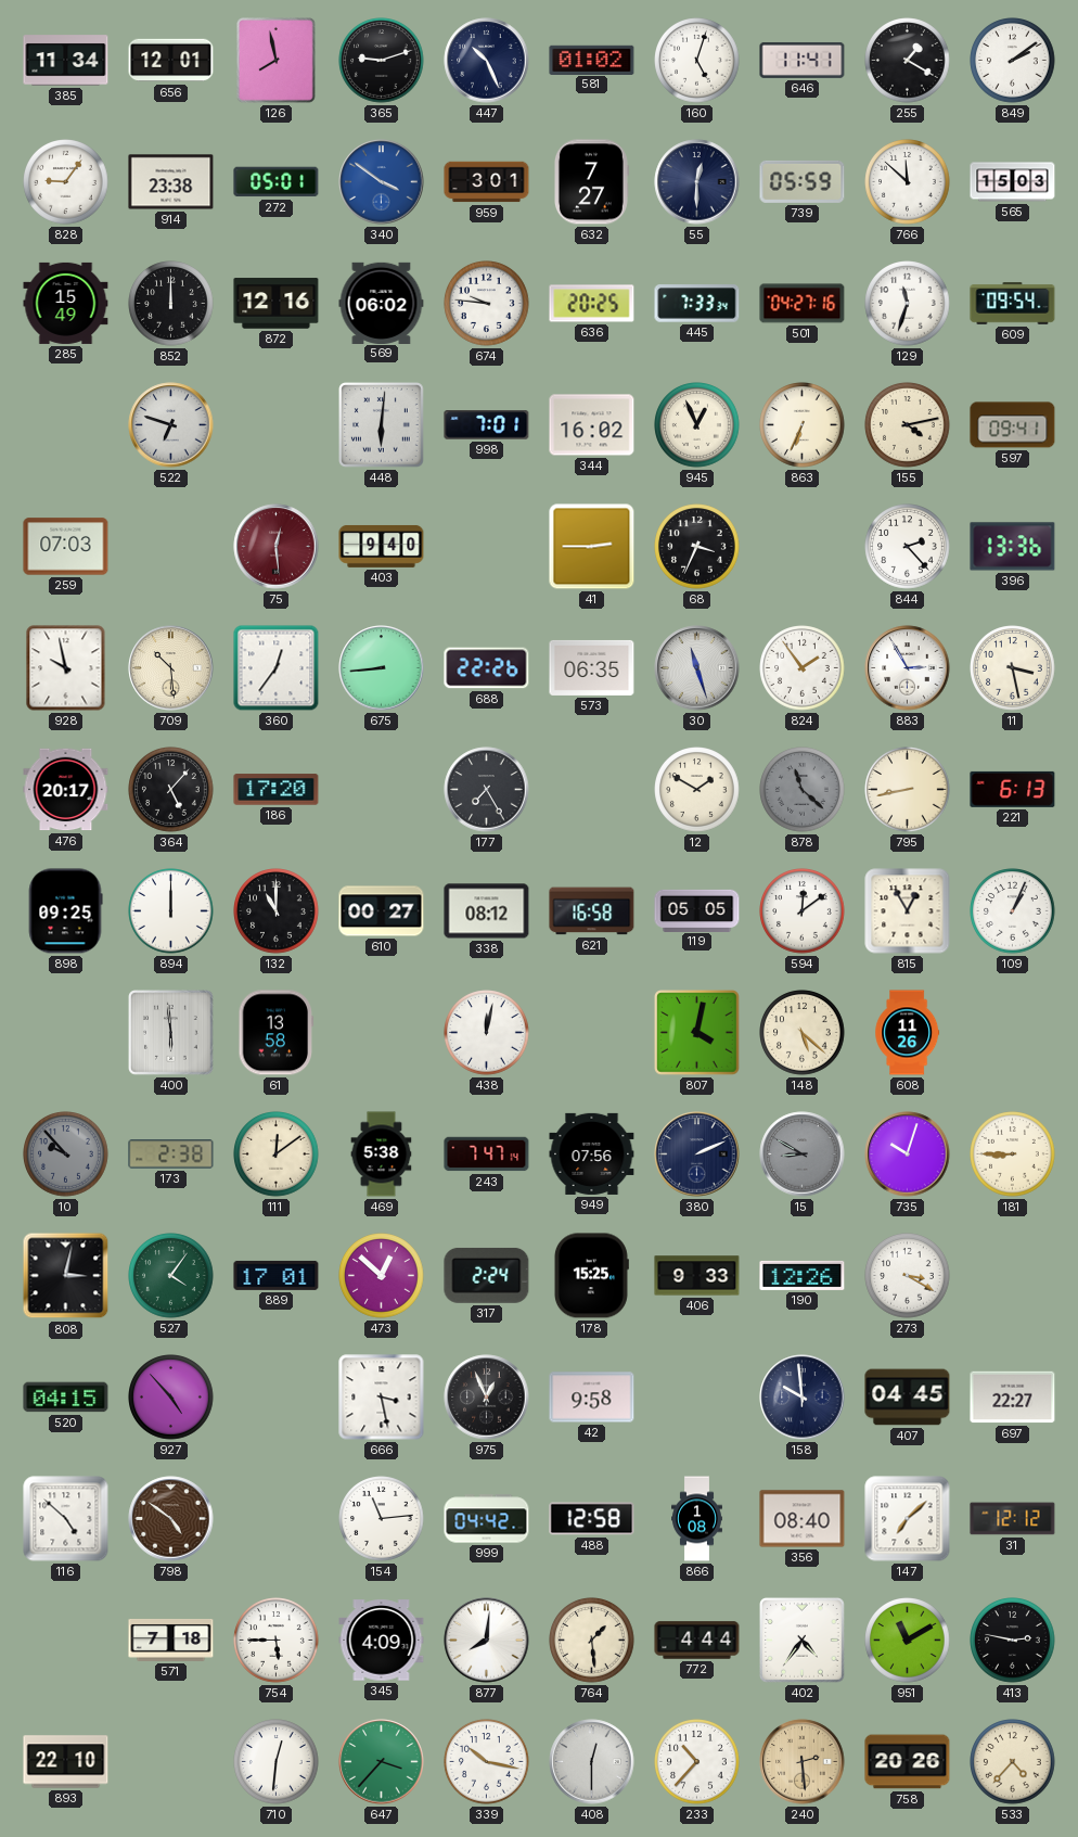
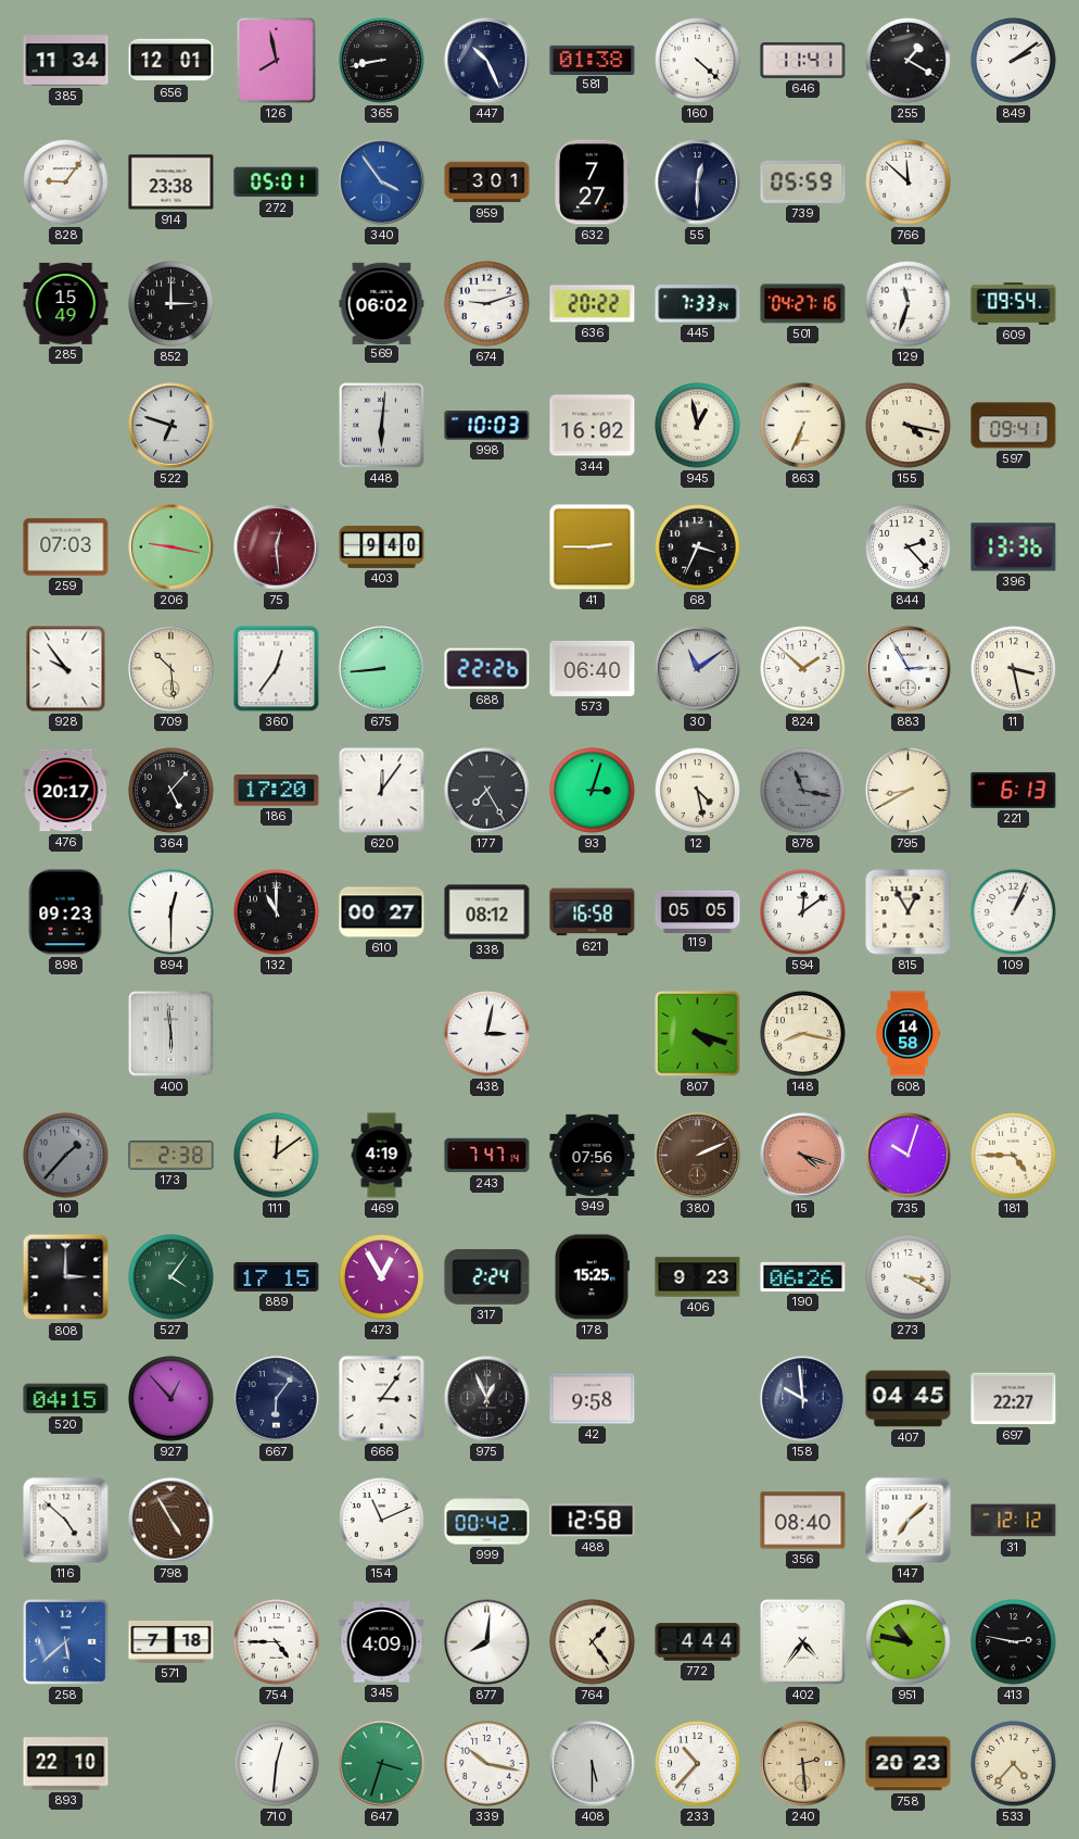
365: 9:12 -> 8:43
581: 01:02 -> 01:38
160: 5:03 -> 4:22
340: 3:51 -> 3:54
565: 15:03 -> none
852: 12:00 -> 3:00
872: 12:16 -> none
674: 9:46 -> 9:12
636: 20:25 -> 20:22
998: 7:01 -> 10:03
945: 12:56 -> 12:58
155: 4:13 -> 4:17
206: none -> 9:17
928: 9:58 -> 9:54
573: 06:35 -> 06:40
30: 11:27 -> 11:09
824: 1:54 -> 1:52
620: none -> 12:06
93: none -> 3:03
12: 1:50 -> 4:28
878: 11:22 -> 11:17
795: 8:43 -> 8:40
898: 09:25 -> 09:23
894: 12:00 -> 12:30
61: 13:58 -> none
438: 12:02 -> 3:02
807: 4:02 -> 4:18
148: 5:22 -> 8:17
608: 11:26 -> 14:58
10: 9:53 -> 1:37
469: 5:38 -> 4:19
380 dial: navy -> brown
15: 8:50 -> 4:18
15 dial: grey -> salmon
181: 8:45 -> 4:45
808: 3:02 -> 3:00
889: 17:01 -> 17:15
473: 12:52 -> 12:55
406: 9:33 -> 9:23
190: 12:26 -> 06:26
927: 4:53 -> 12:53
667: none -> 6:06
666: 3:28 -> 3:06
798: 4:51 -> 4:55
154: 11:14 -> 11:11
999: 04:42 -> 00:42
866: 1:08 -> none
258: none -> 5:38
754: 5:45 -> 4:45
764: 1:29 -> 1:24
951: 11:10 -> 10:47
647: 3:37 -> 3:33
408: 12:30 -> 5:30
758: 20:26 -> 20:23
